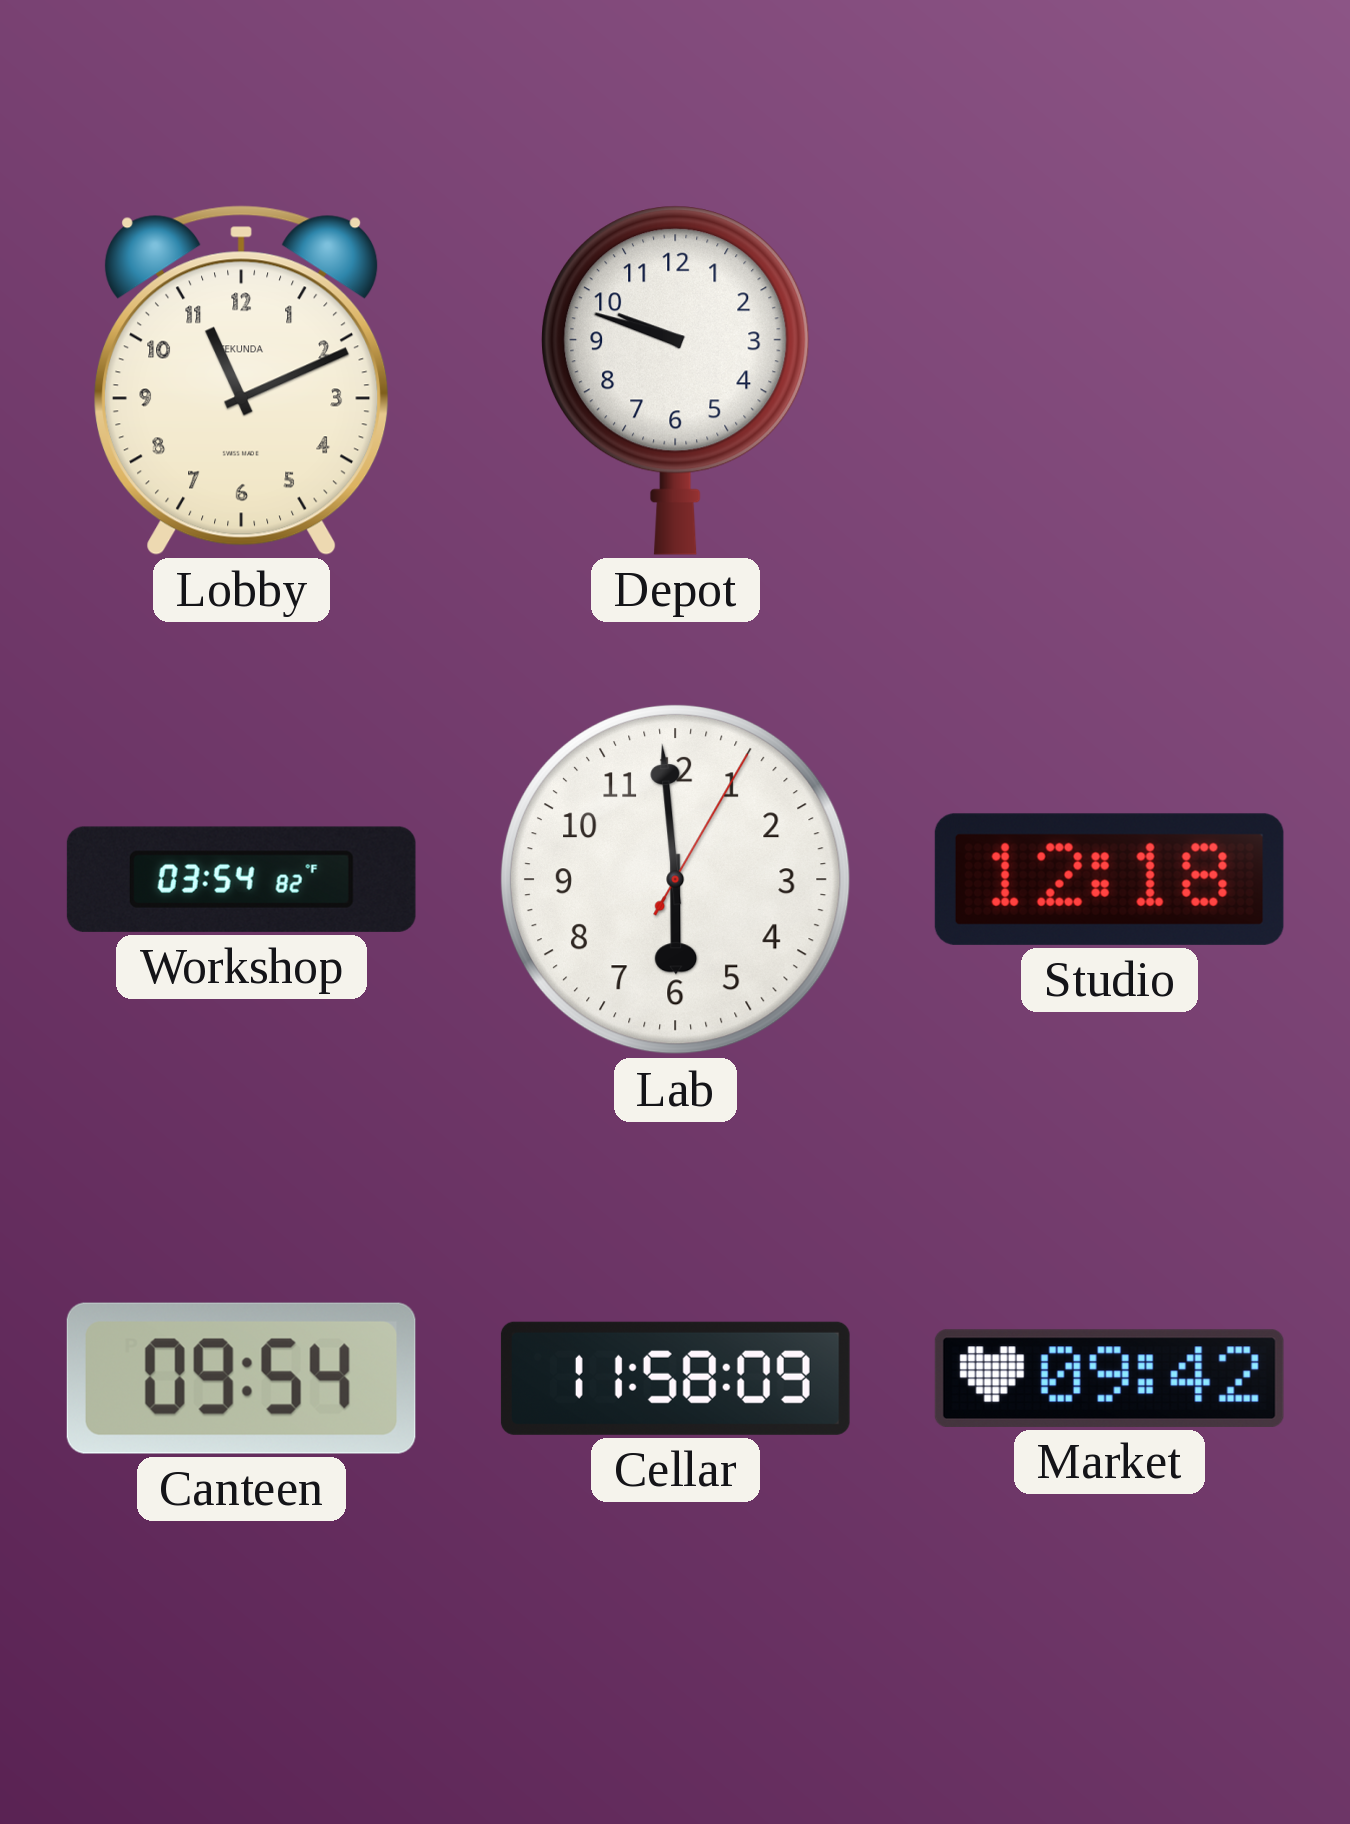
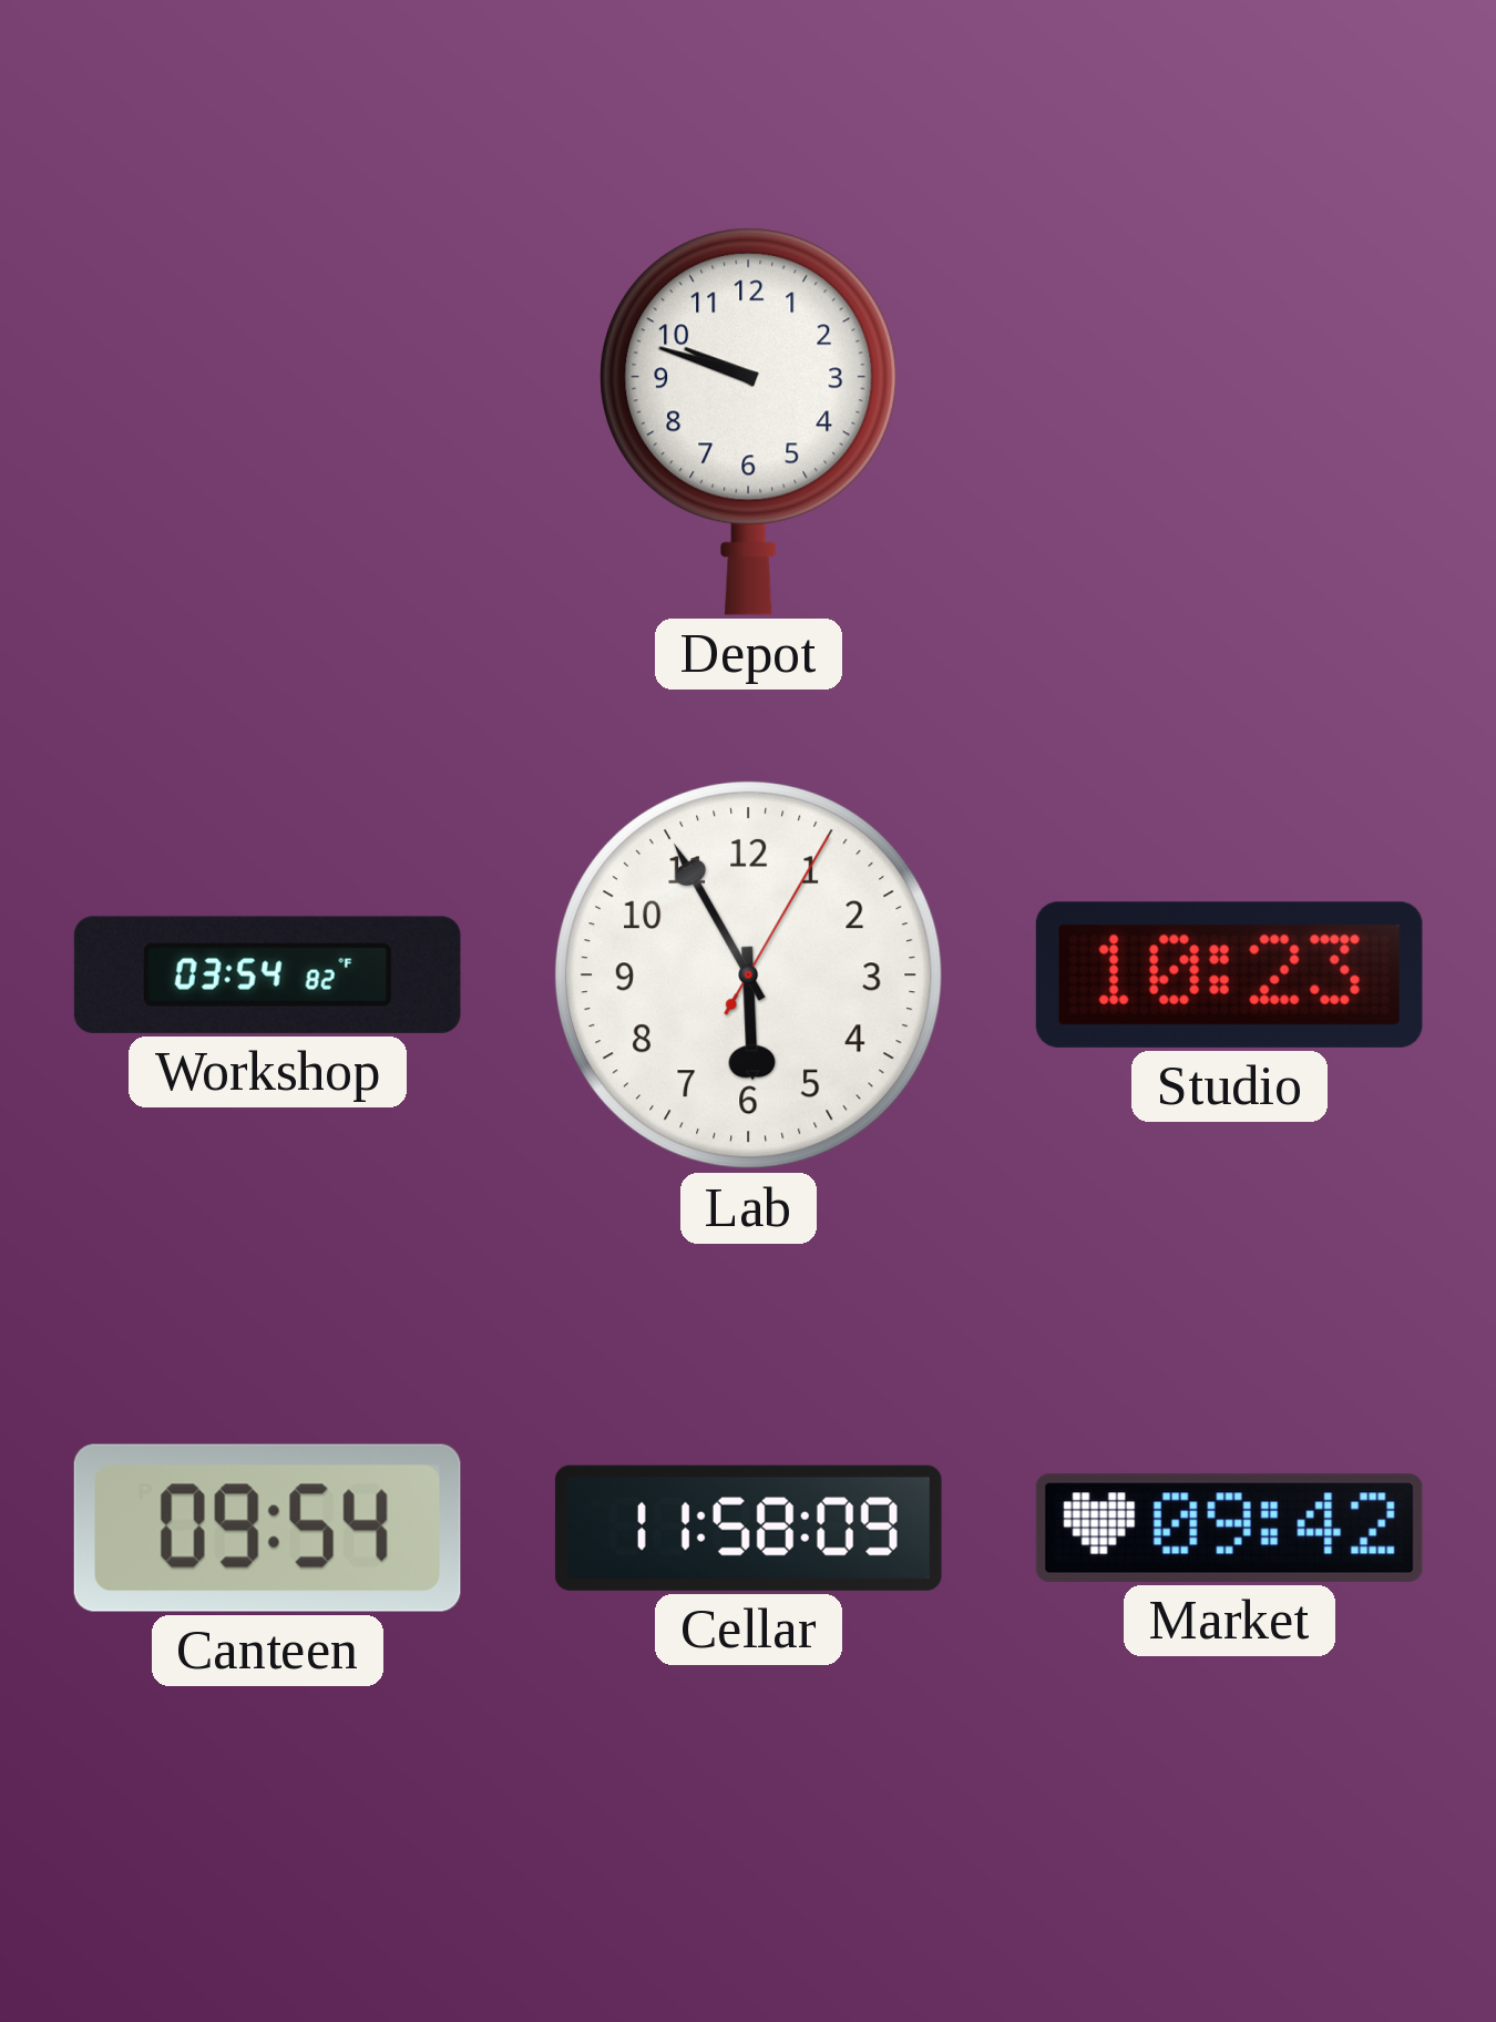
Lobby: 11:11 -> none
Lab: 5:59 -> 5:55
Studio: 12:18 -> 10:23
